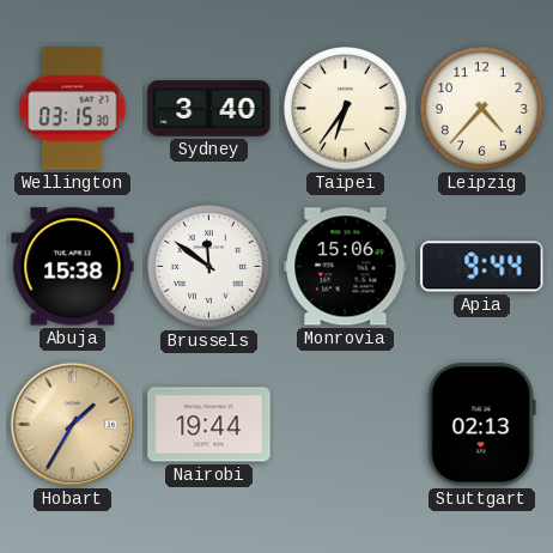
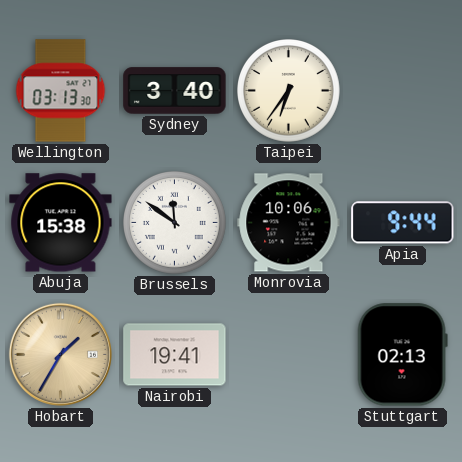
Wellington: 03:15 -> 03:13
Leipzig: 4:37 -> none
Monrovia: 15:06 -> 10:06
Nairobi: 19:44 -> 19:41
